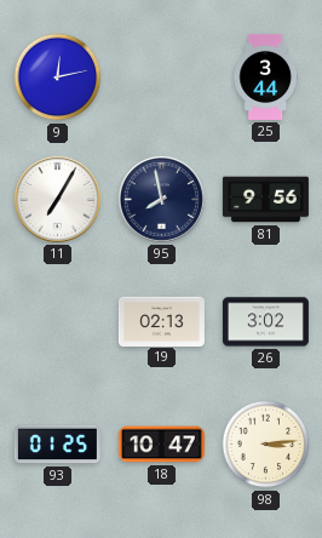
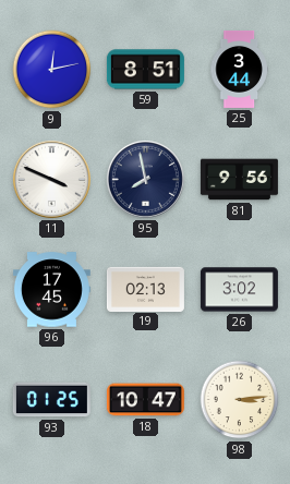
59: none -> 8:51
11: 7:05 -> 3:49
96: none -> 17:45
